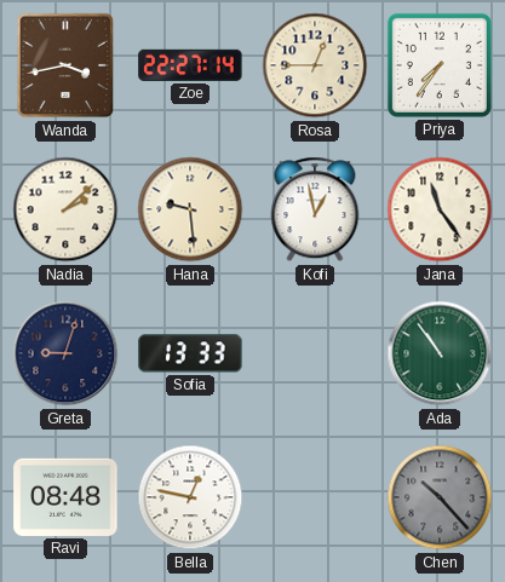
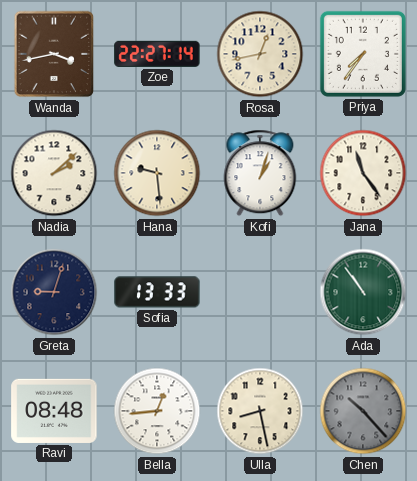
Rosa: 12:45 -> 12:43
Kofi: 12:58 -> 1:03
Bella: 12:47 -> 12:44
Ulla: none -> 8:28
